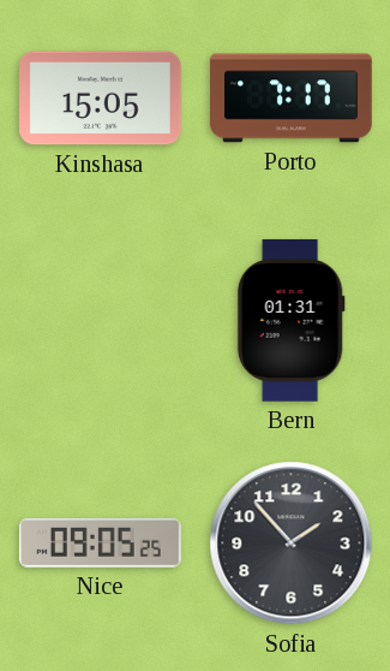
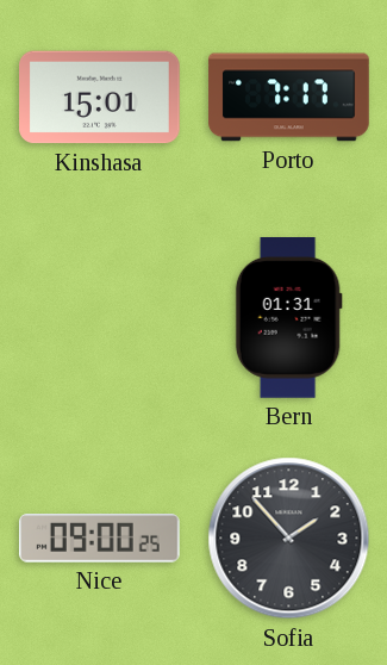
Kinshasa: 15:05 -> 15:01
Nice: 09:05 -> 09:00
